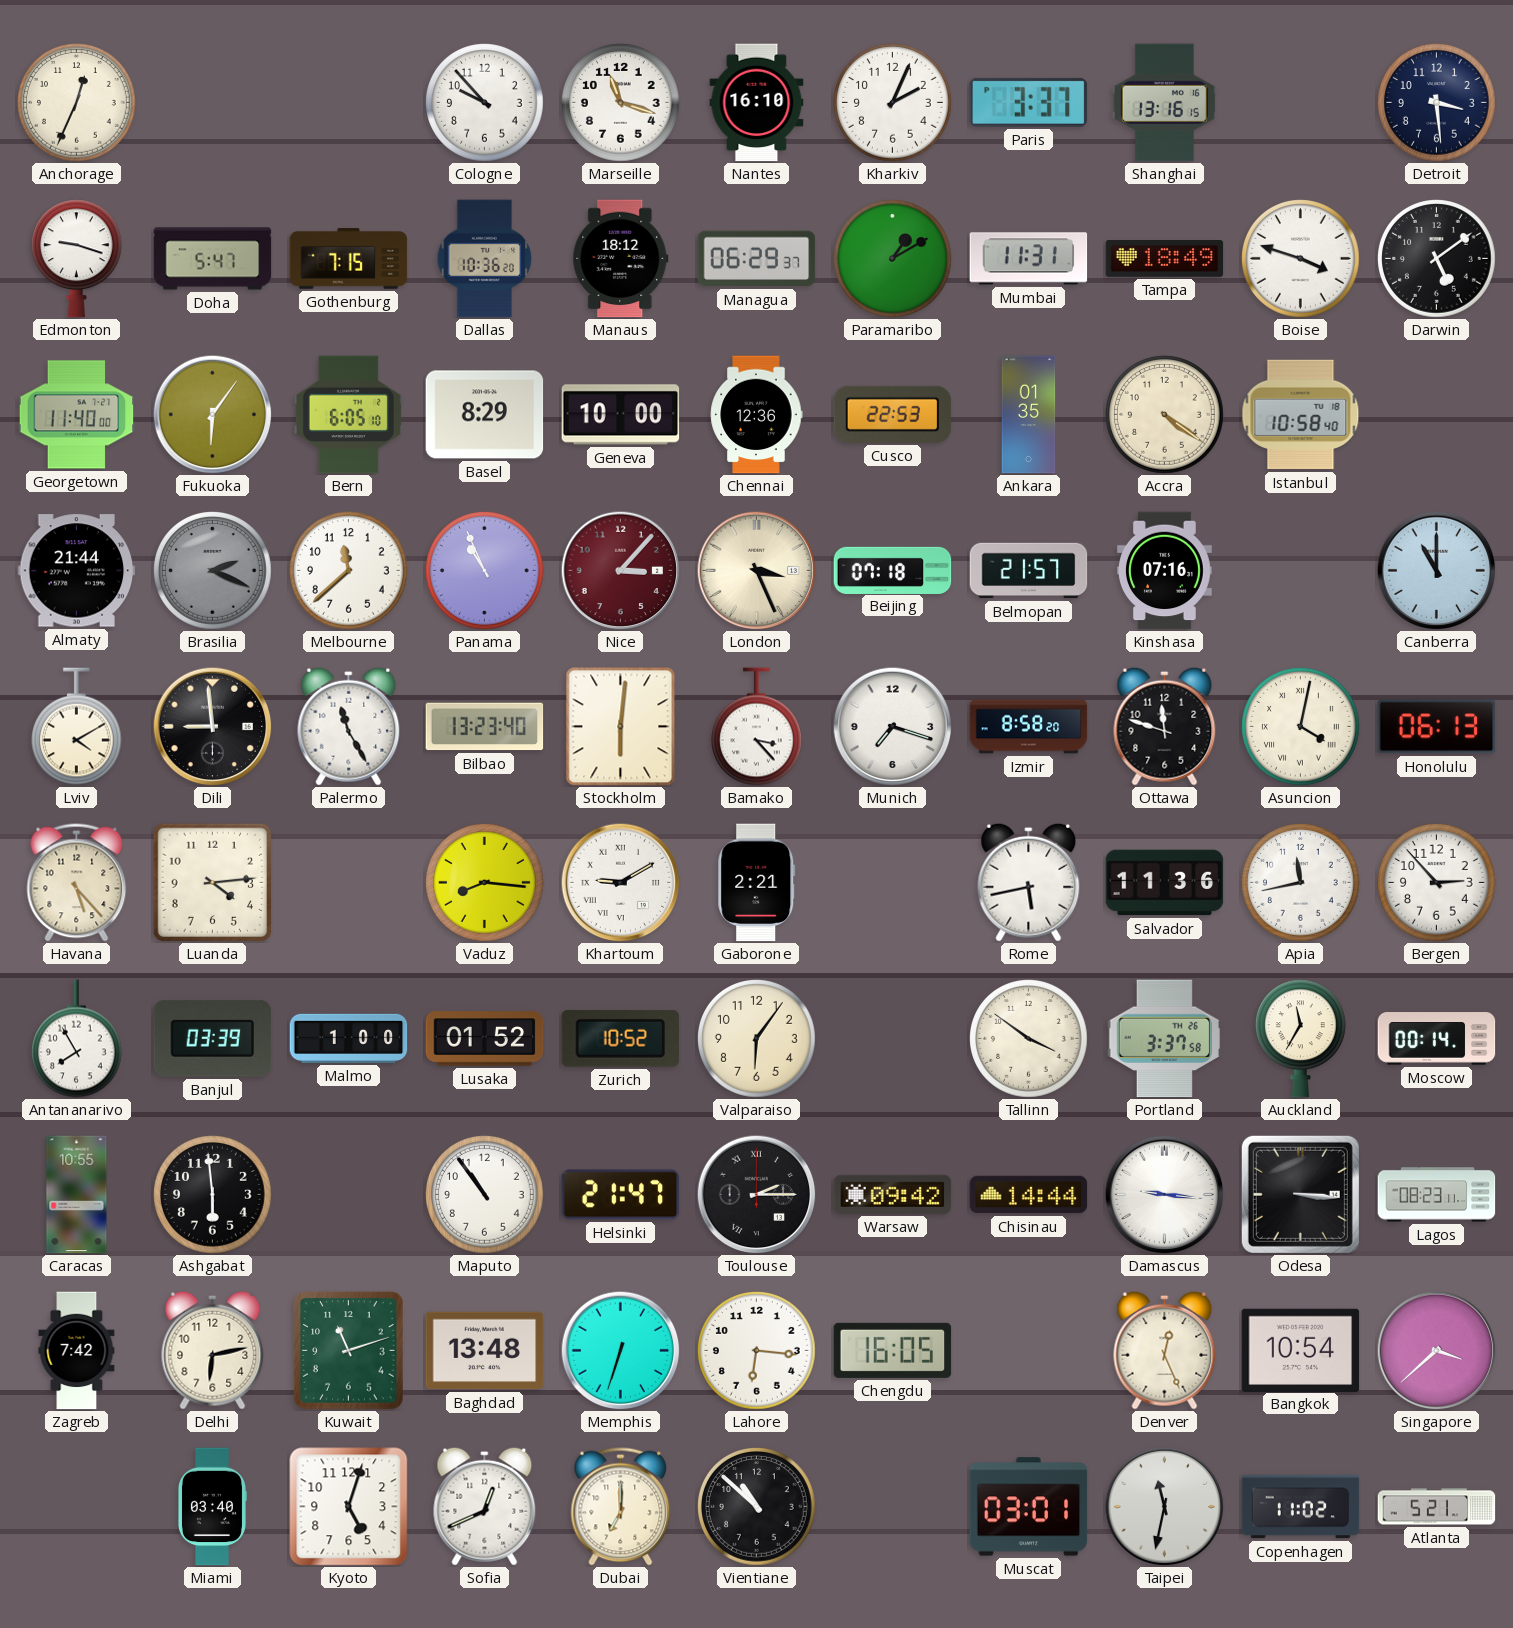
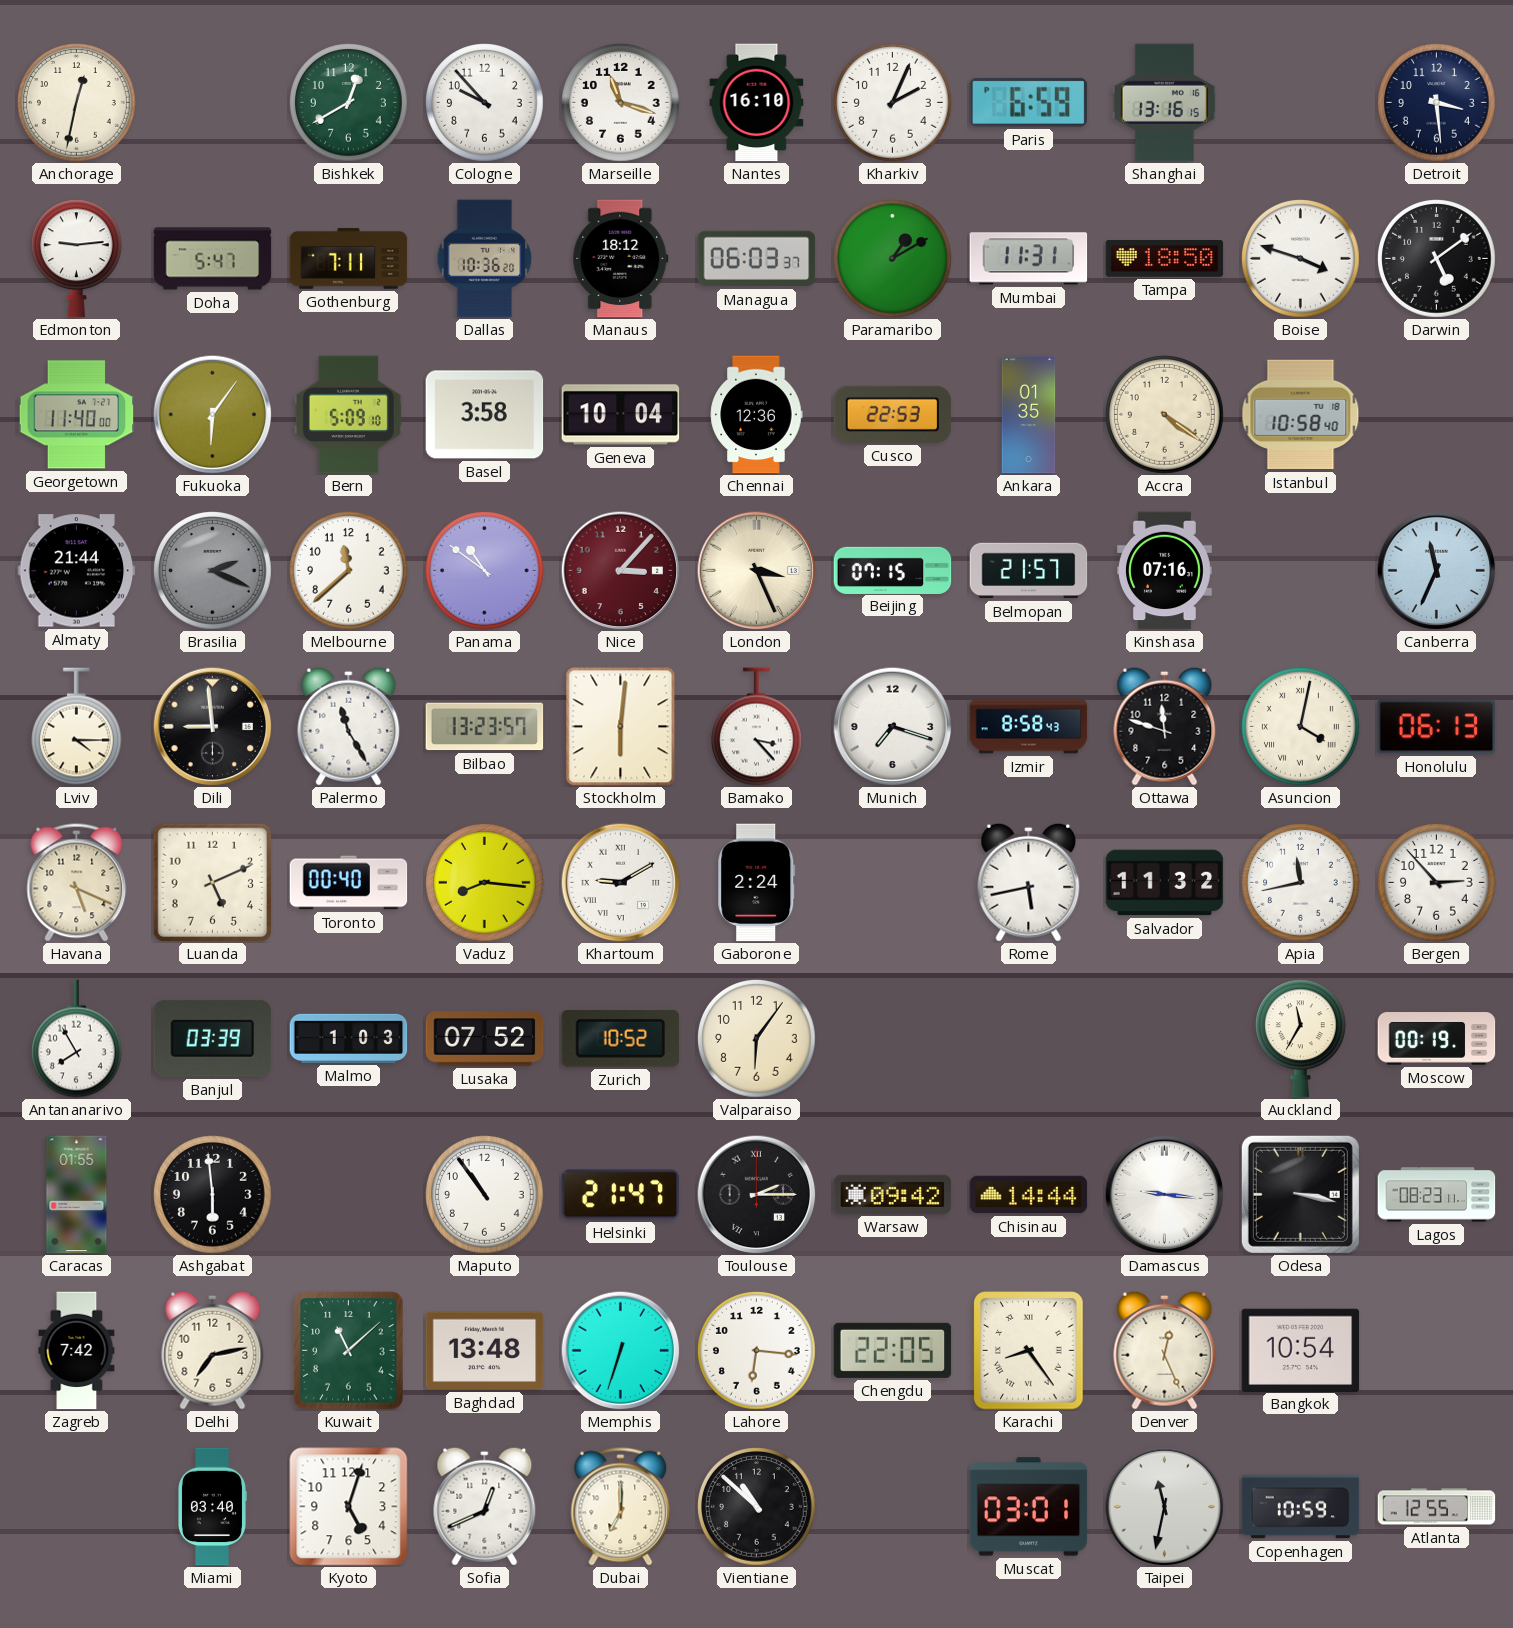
Anchorage: 12:34 -> 12:32
Bishkek: none -> 12:40
Paris: 3:37 -> 6:59
Edmonton: 9:18 -> 9:14
Gothenburg: 7:15 -> 7:11
Managua: 06:29 -> 06:03
Tampa: 18:49 -> 18:50
Bern: 6:05 -> 5:09
Basel: 8:29 -> 3:58
Geneva: 10:00 -> 10:04
Panama: 10:56 -> 10:51
Beijing: 07:18 -> 07:15
Canberra: 11:00 -> 11:34
Lviv: 4:10 -> 4:15
Bilbao: 13:23:40 -> 13:23:57
Izmir: 8:58:20 -> 8:58:43
Havana: 5:23 -> 5:19
Luanda: 4:14 -> 5:11
Toronto: none -> 00:40
Gaborone: 2:21 -> 2:24
Salvador: 11:36 -> 11:32
Malmo: 1:00 -> 1:03
Lusaka: 01:52 -> 07:52
Tallinn: 3:51 -> none
Portland: 3:37 -> none
Moscow: 00:14 -> 00:19
Caracas: 10:55 -> 01:55
Odesa: 3:16 -> 3:17
Delhi: 6:13 -> 7:13
Kuwait: 11:12 -> 11:08
Chengdu: 16:05 -> 22:05
Karachi: none -> 8:24
Singapore: 3:38 -> none
Copenhagen: 11:02 -> 10:59
Atlanta: 5:21 -> 12:55
